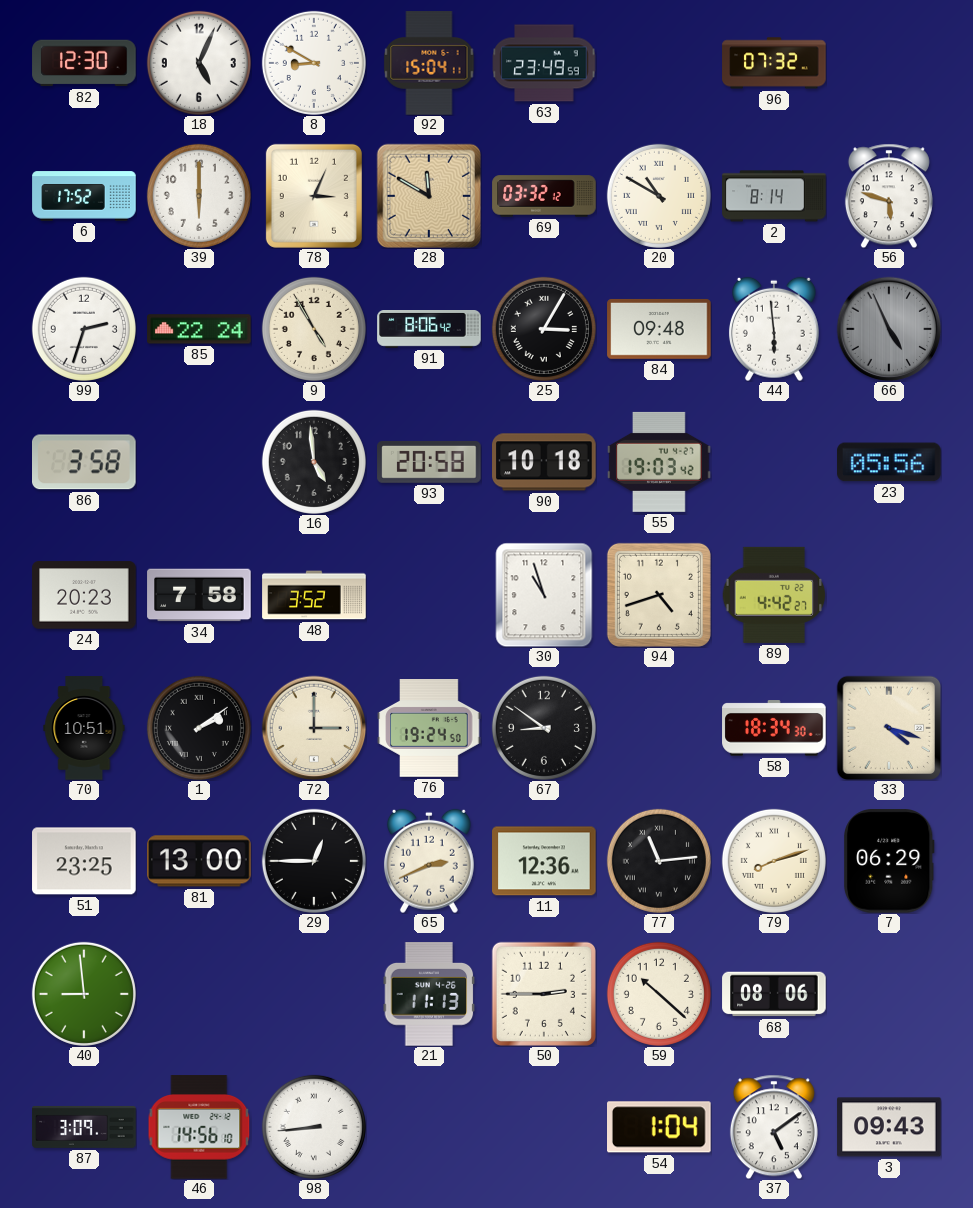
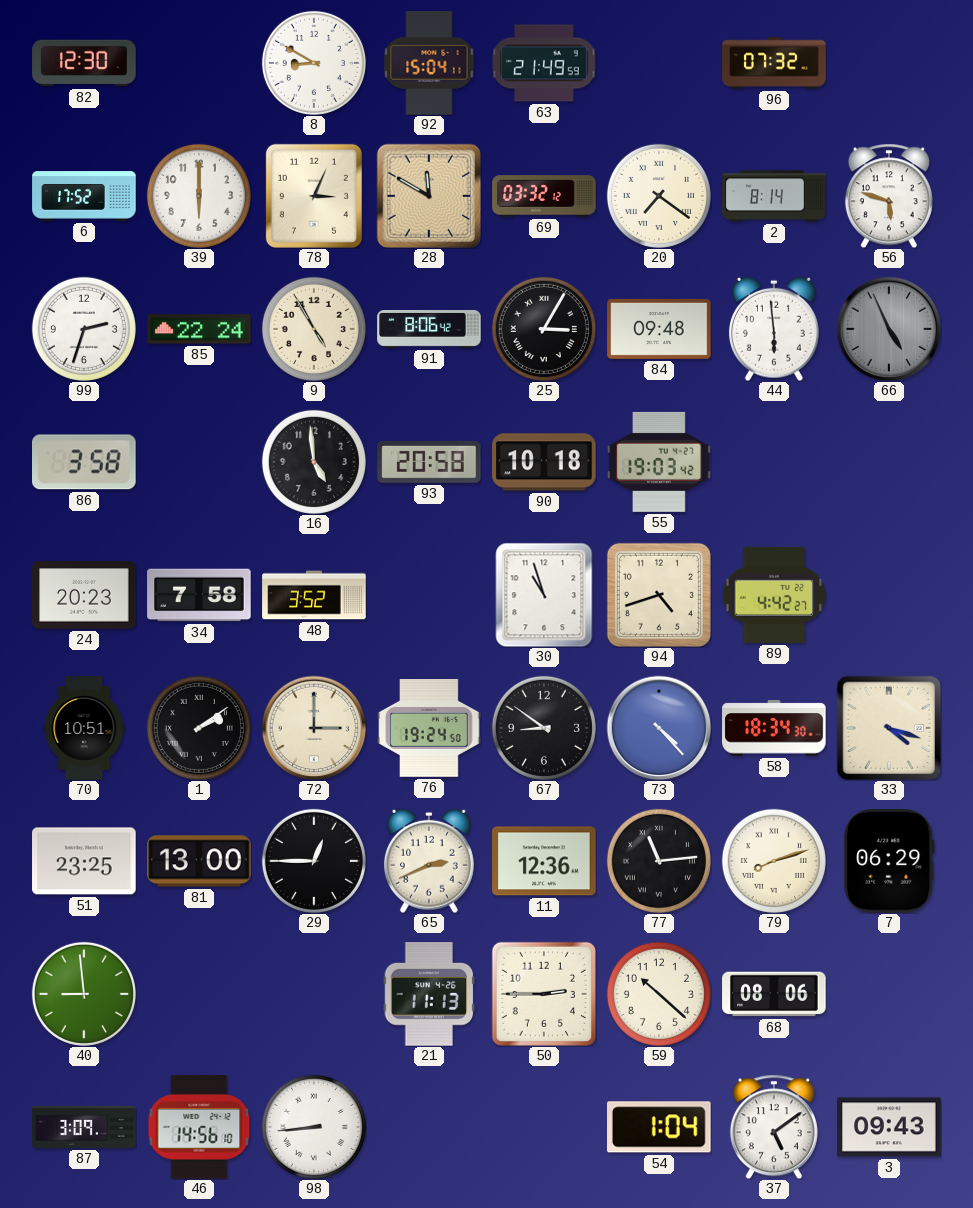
18: 5:04 -> none
63: 23:49 -> 21:49
20: 10:50 -> 7:21
23: 05:56 -> none
73: none -> 4:23
